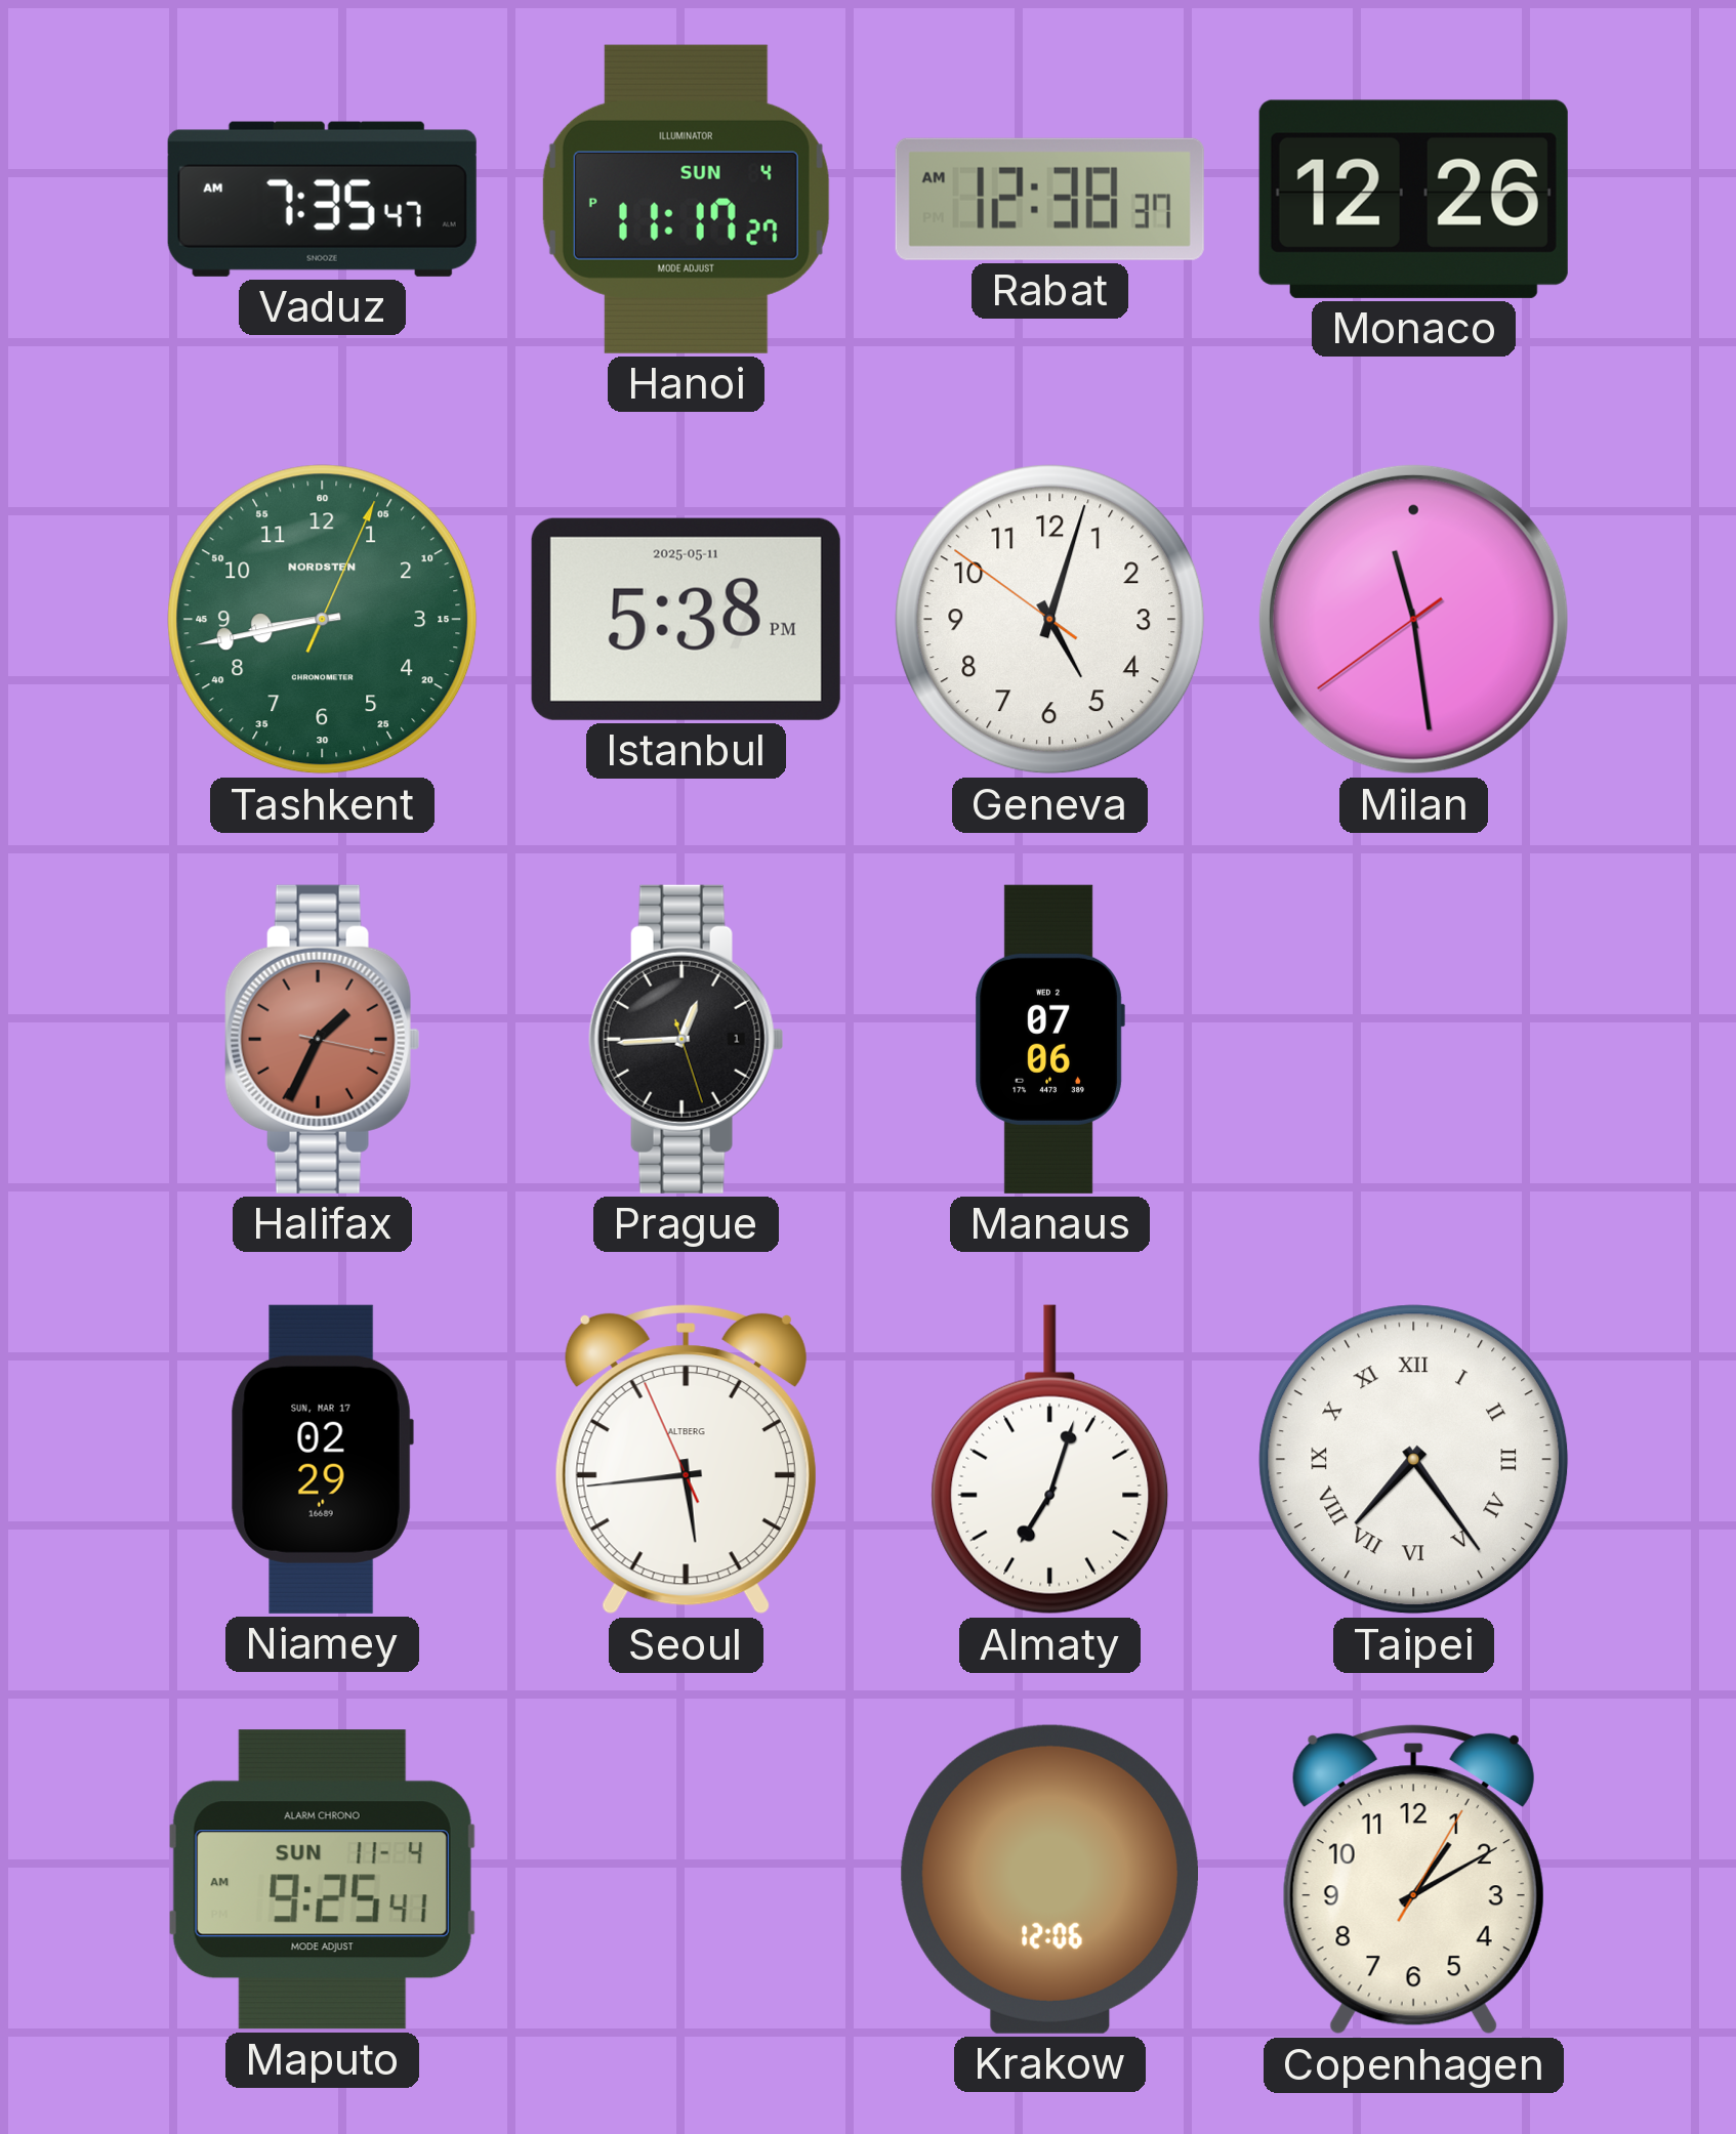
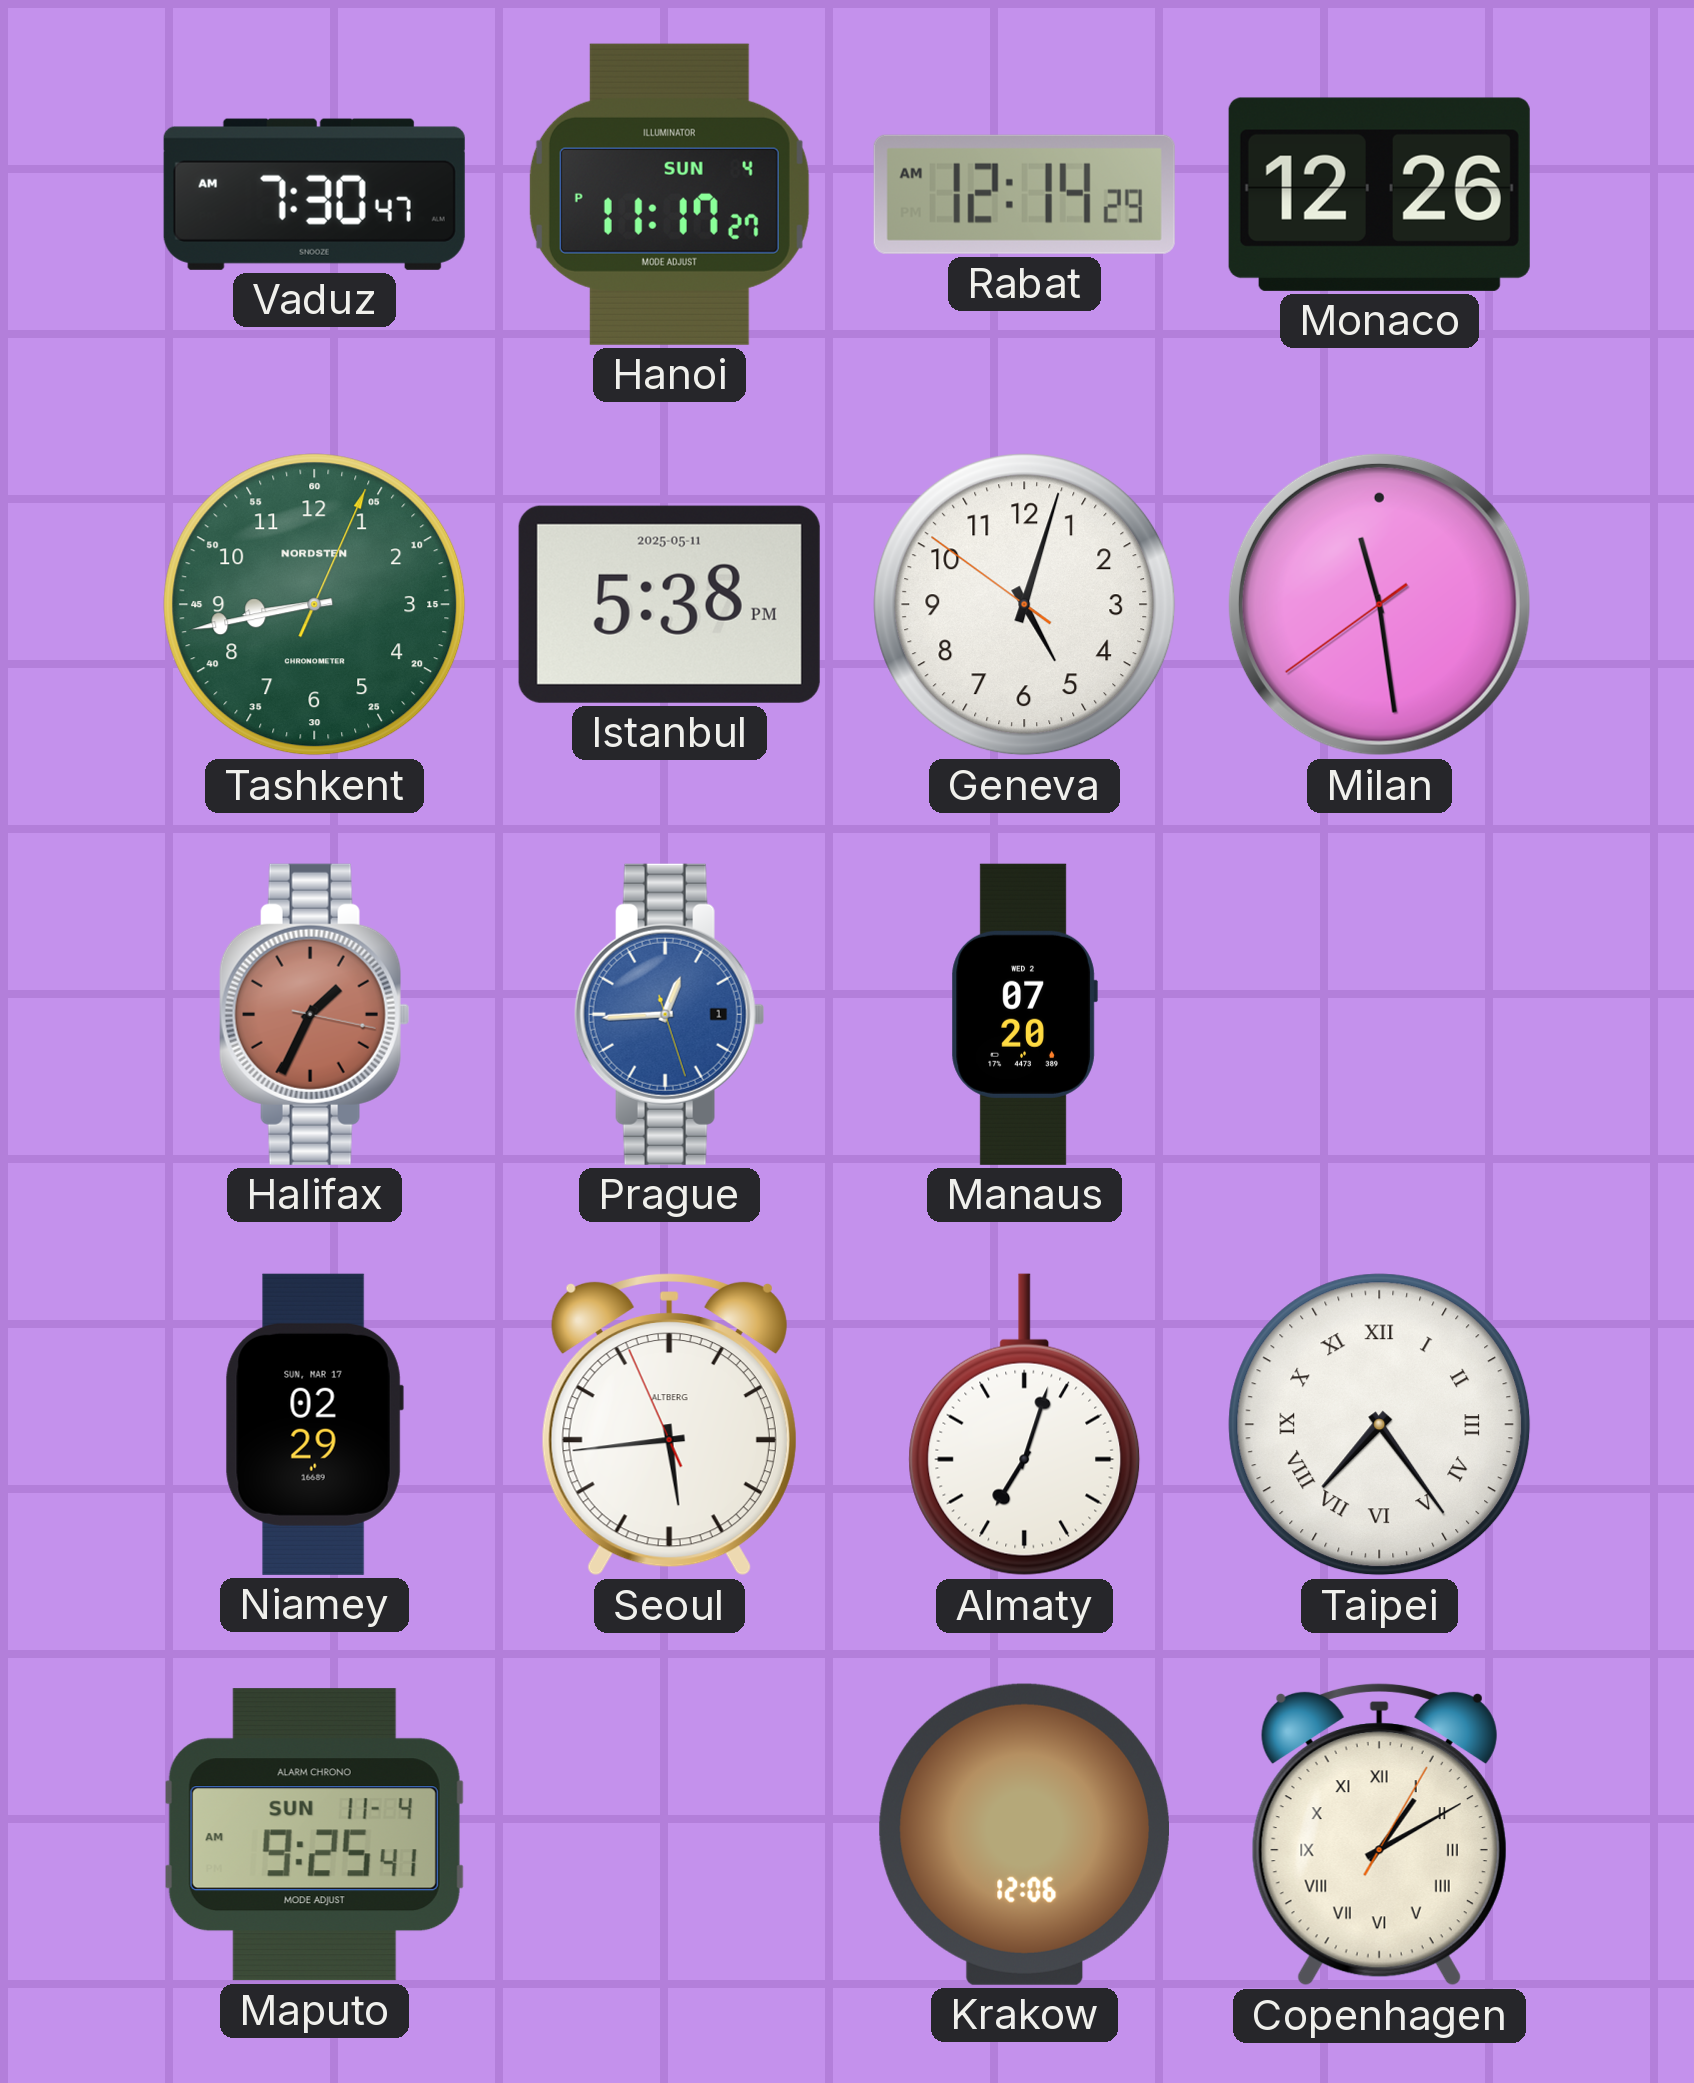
Vaduz: 7:35 -> 7:30
Rabat: 12:38 -> 12:14
Prague dial: black -> blue
Manaus: 07:06 -> 07:20
Copenhagen numerals: Arabic -> Roman
